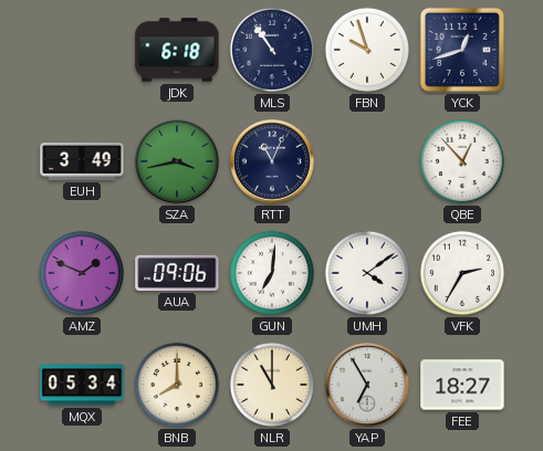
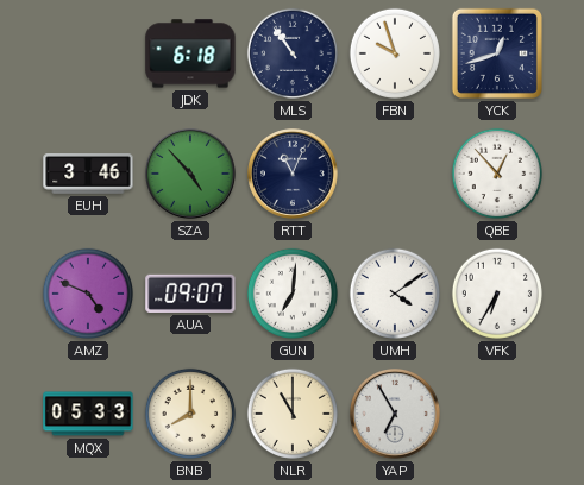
EUH: 3:49 -> 3:46
SZA: 3:43 -> 4:53
AMZ: 1:49 -> 4:49
AUA: 09:06 -> 09:07
VFK: 2:35 -> 6:35
MQX: 05:34 -> 05:33
FEE: 18:27 -> none
